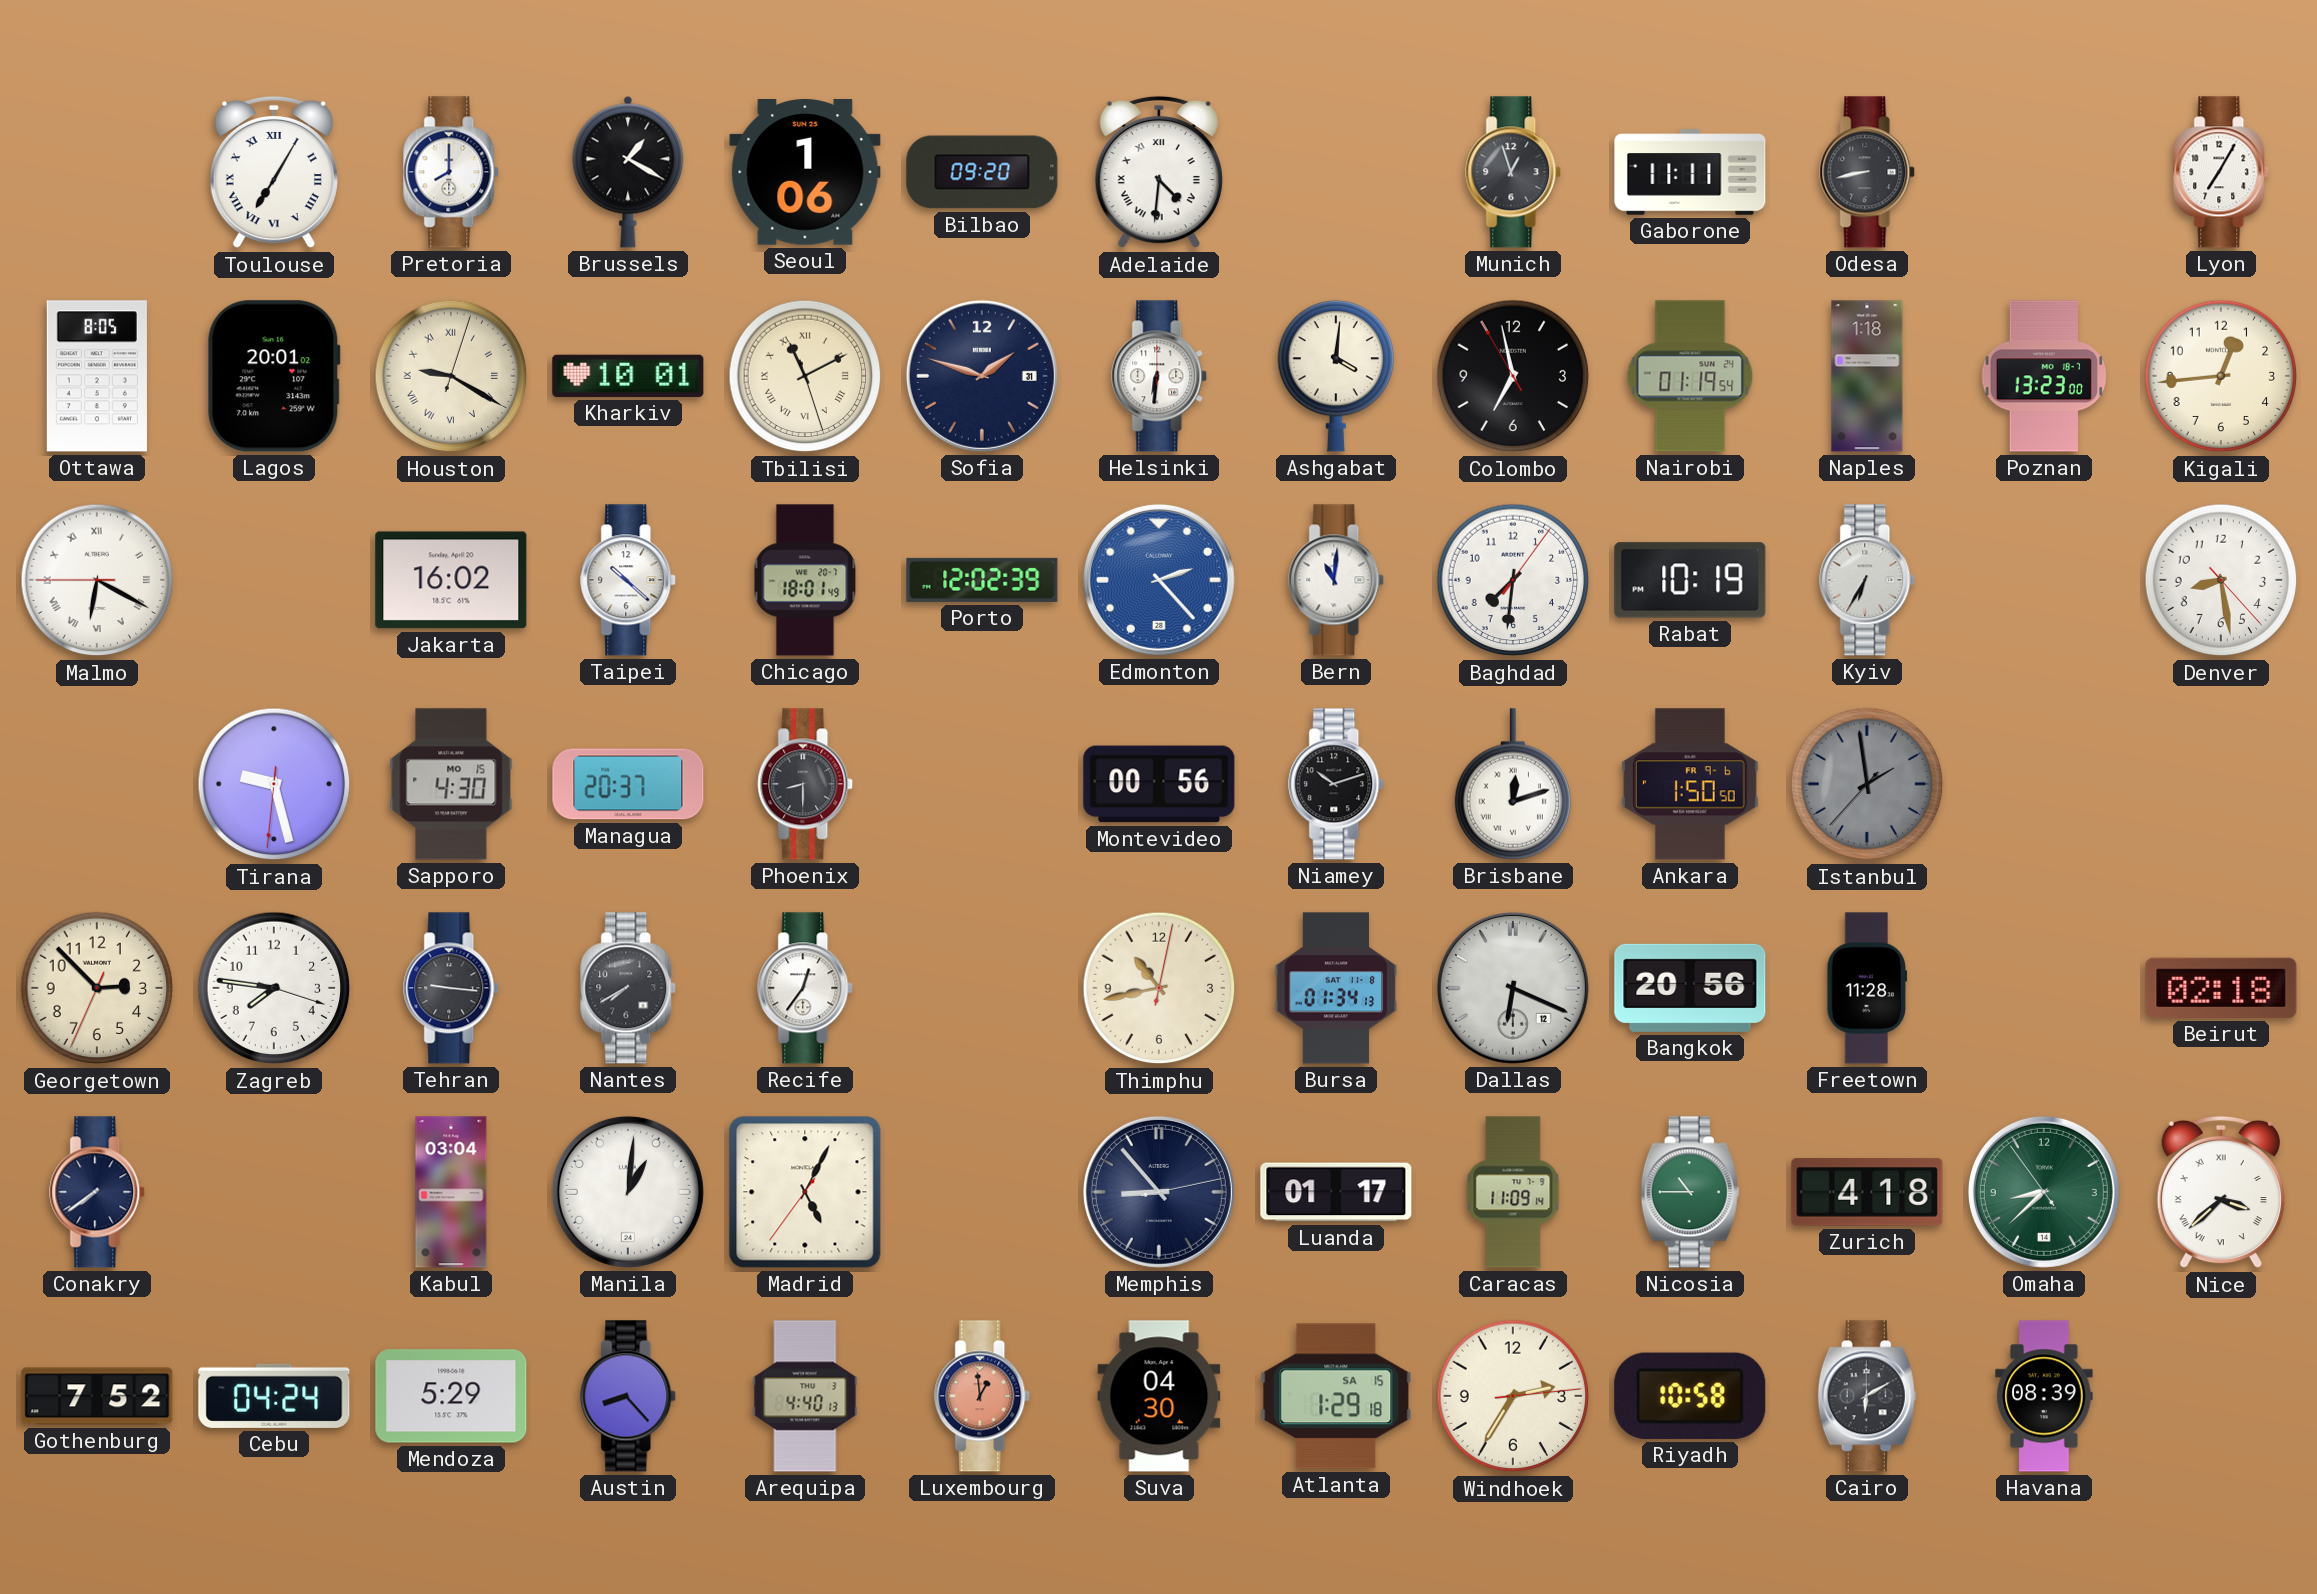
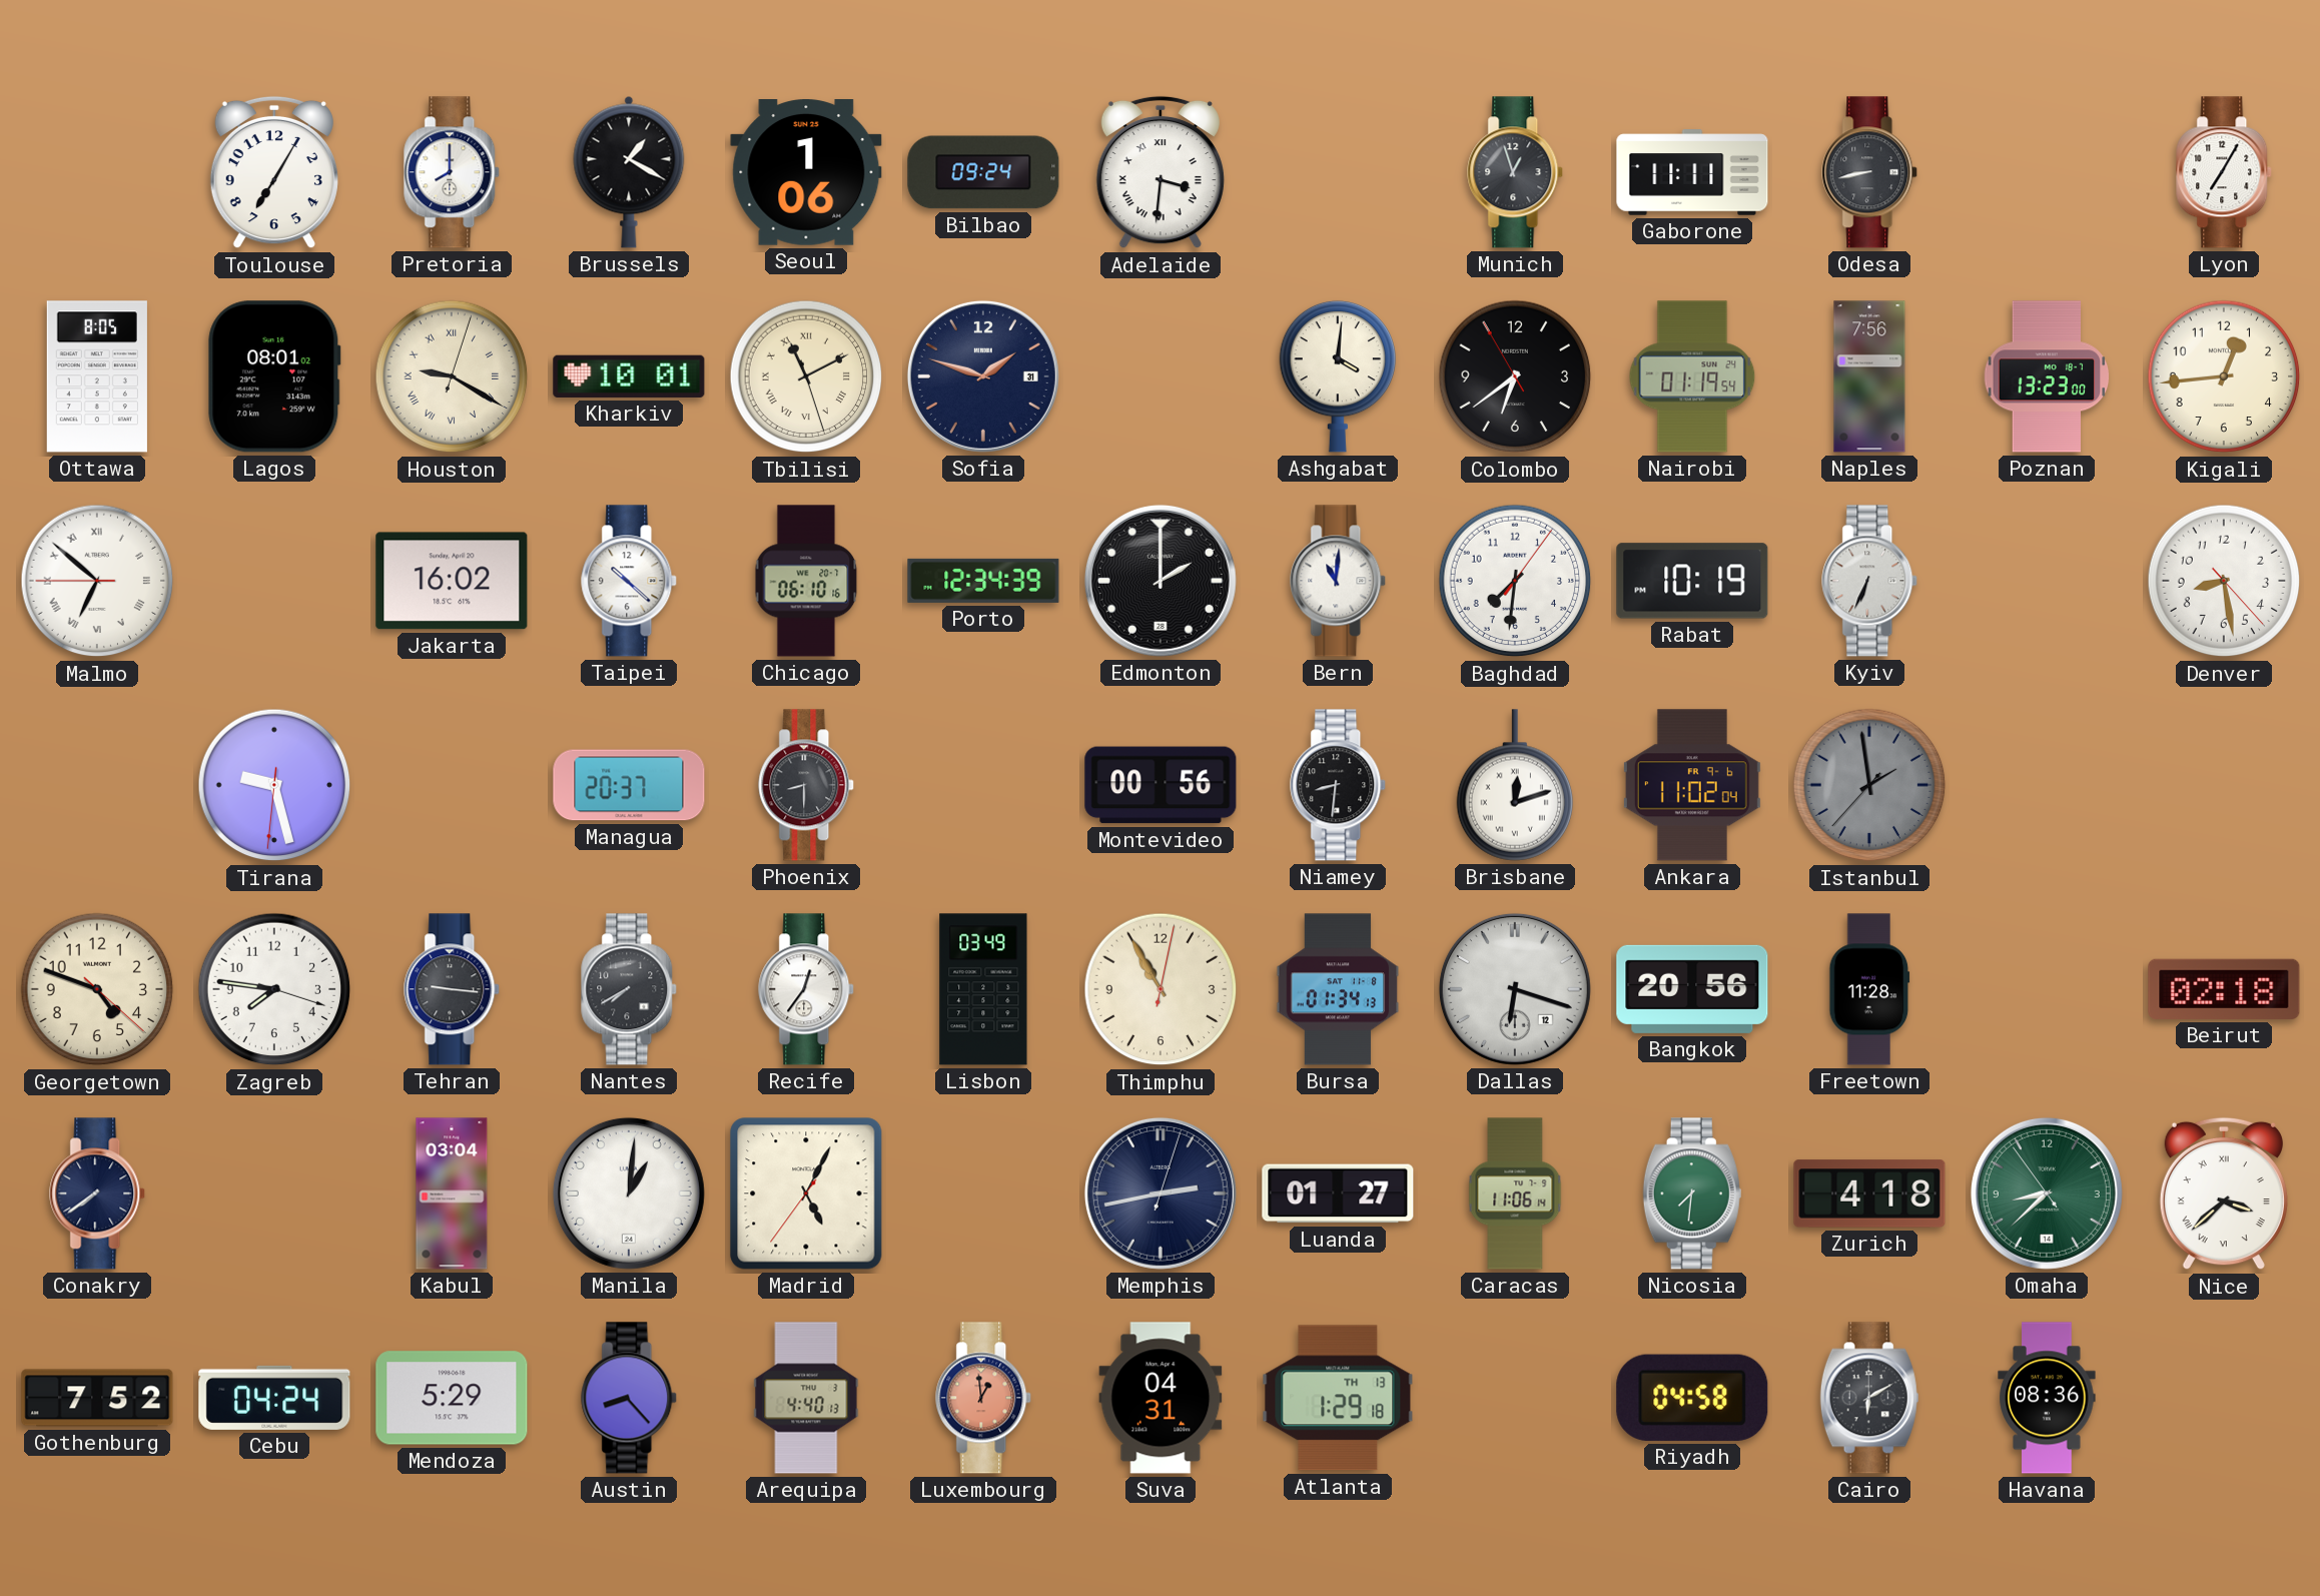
Toulouse numerals: Roman -> Arabic
Bilbao: 09:20 -> 09:24
Adelaide: 4:31 -> 3:31
Lagos: 20:01 -> 08:01
Helsinki: 6:31 -> none
Colombo: 6:57 -> 6:38
Naples: 1:18 -> 7:56
Malmo: 6:19 -> 6:51
Chicago: 18:01 -> 06:10
Porto: 12:02 -> 12:34
Edmonton: 2:23 -> 2:00
Edmonton dial: blue -> black
Kyiv: 6:35 -> 6:34
Sapporo: 4:30 -> none
Niamey: 10:12 -> 8:31
Ankara: 1:50 -> 11:02
Georgetown: 2:52 -> 4:48
Lisbon: none -> 03:49
Thimphu: 10:43 -> 10:55
Dallas: 6:19 -> 6:18
Memphis: 8:53 -> 2:43
Luanda: 01:17 -> 01:27
Caracas: 11:09 -> 11:06
Nicosia: 10:45 -> 7:31
Suva: 04:30 -> 04:31
Atlanta date: SA 15 -> TH 13
Windhoek: 2:35 -> none
Riyadh: 10:58 -> 04:58
Havana: 08:39 -> 08:36
